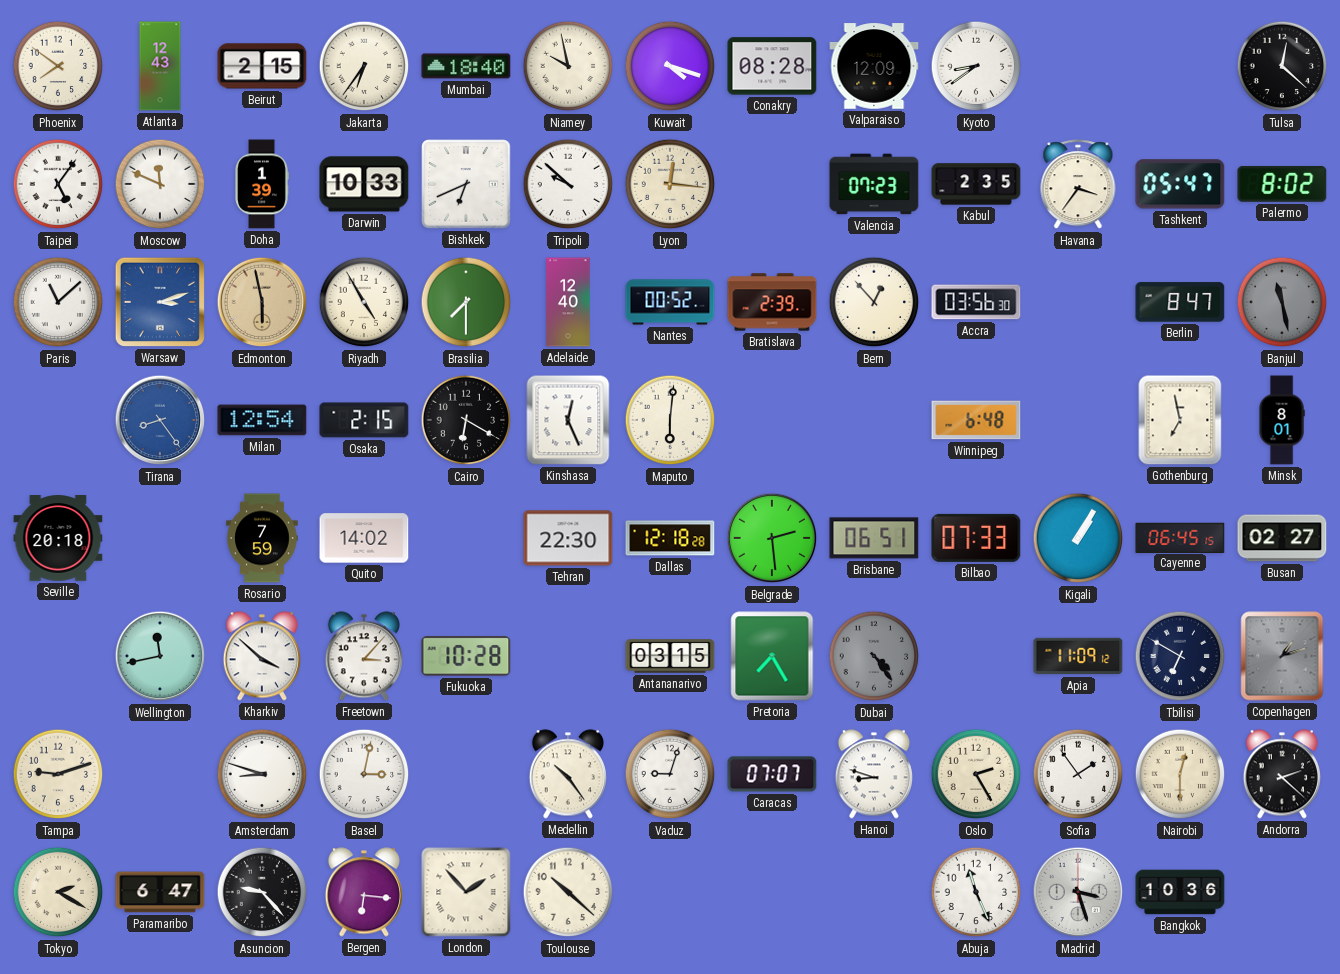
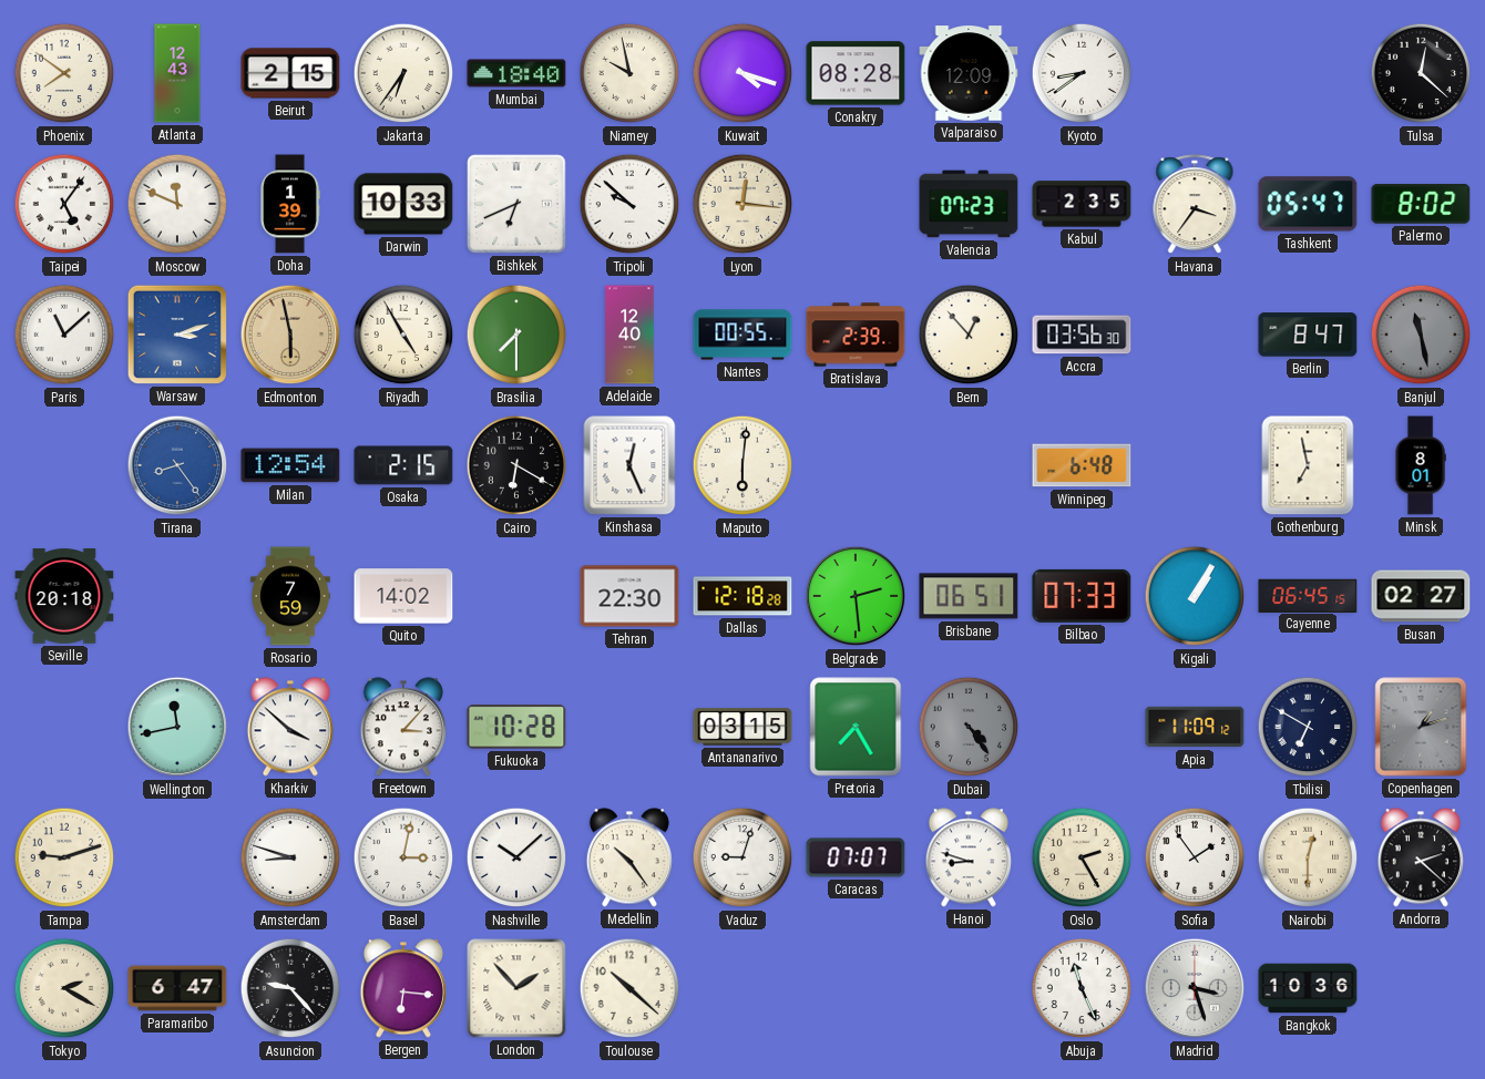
Nantes: 00:52 -> 00:55
Nashville: none -> 10:08
